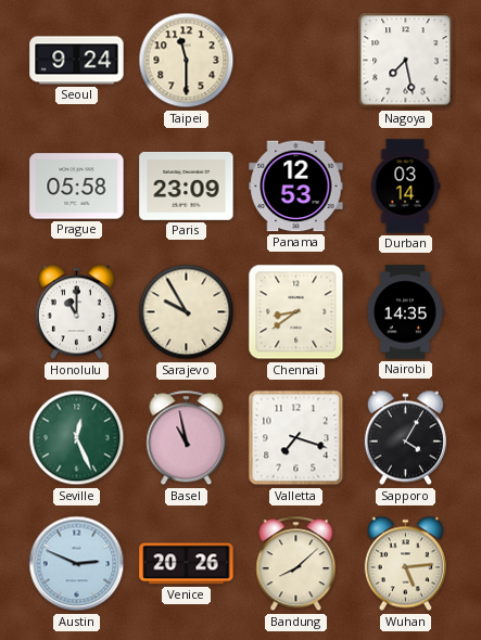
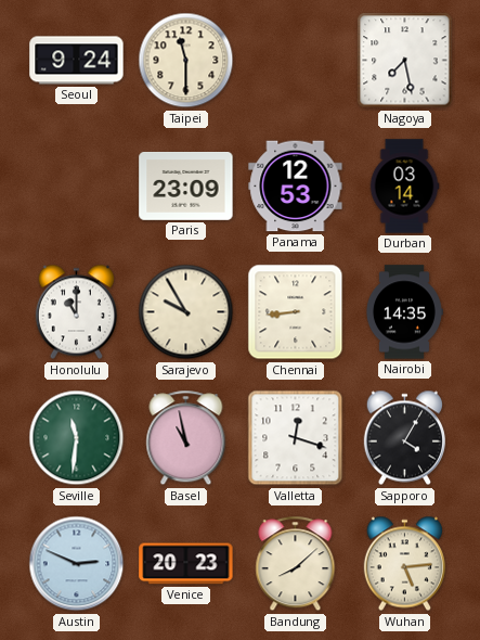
Prague: 05:58 -> none
Chennai: 8:39 -> 8:44
Seville: 12:26 -> 11:31
Valletta: 7:18 -> 12:18
Venice: 20:26 -> 20:23
